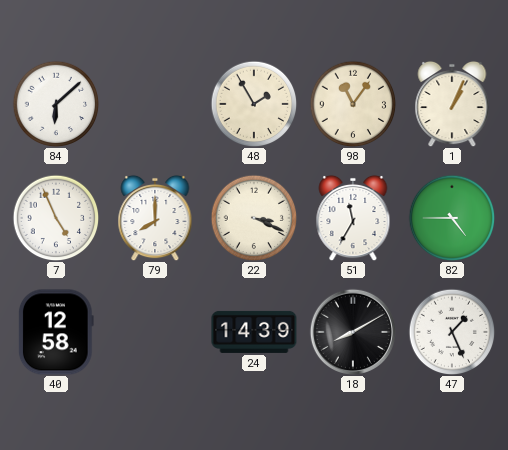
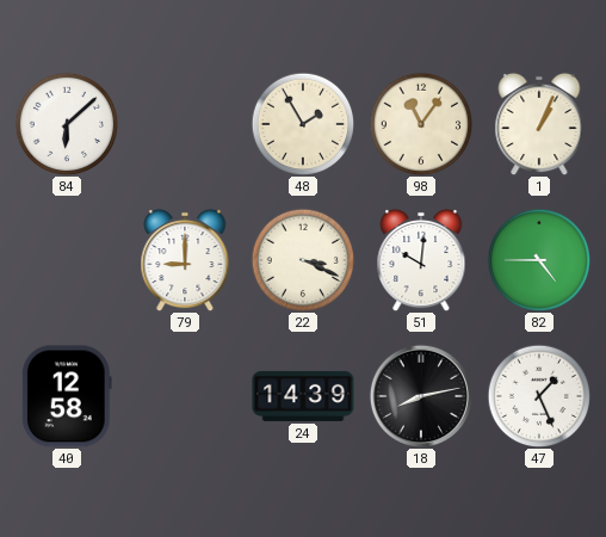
7: 4:56 -> none
79: 8:00 -> 9:00
51: 11:35 -> 10:01
18: 8:10 -> 8:13
